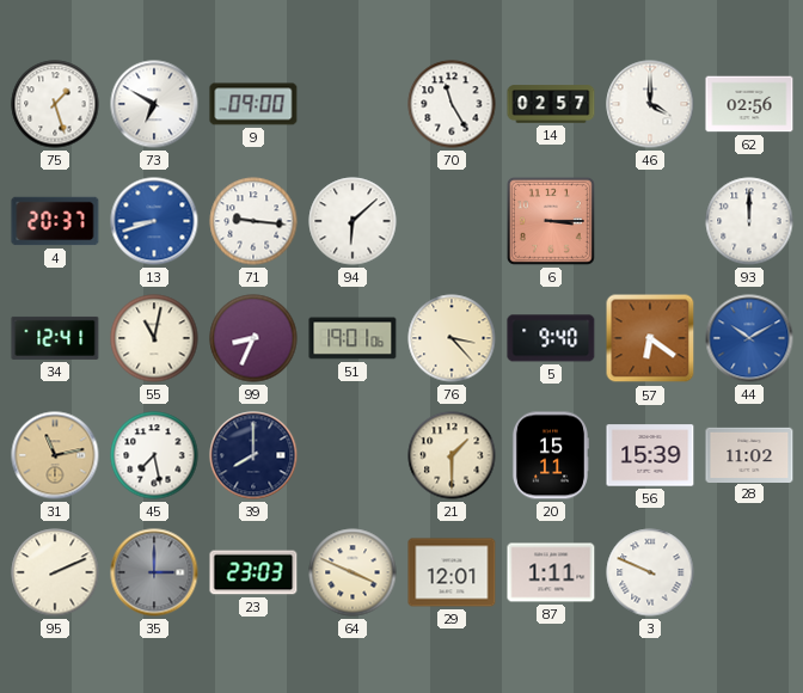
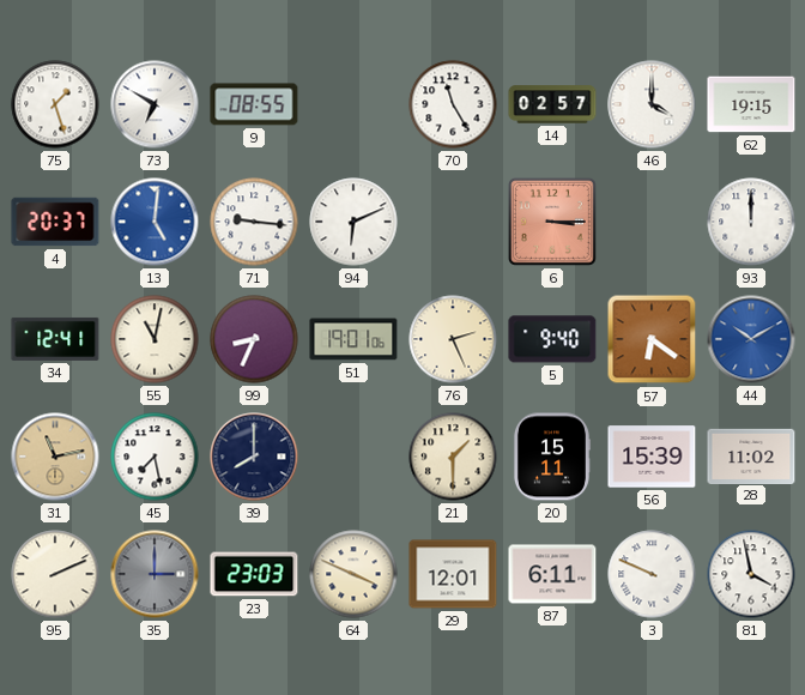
9: 09:00 -> 08:55
62: 02:56 -> 19:15
13: 8:42 -> 5:01
94: 6:08 -> 6:11
76: 3:23 -> 2:26
87: 1:11 -> 6:11
81: none -> 3:58
